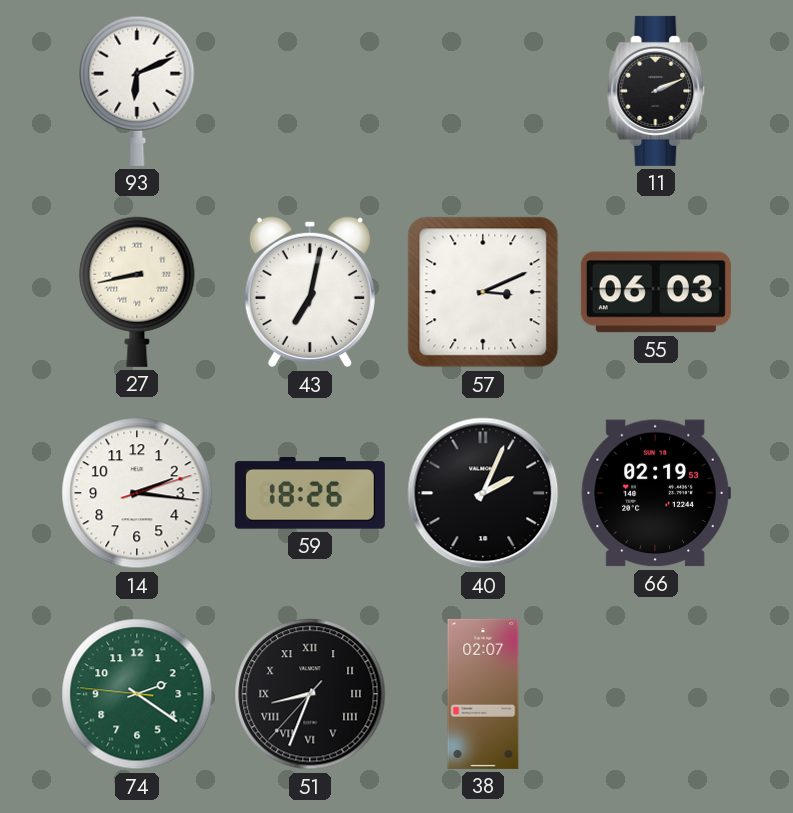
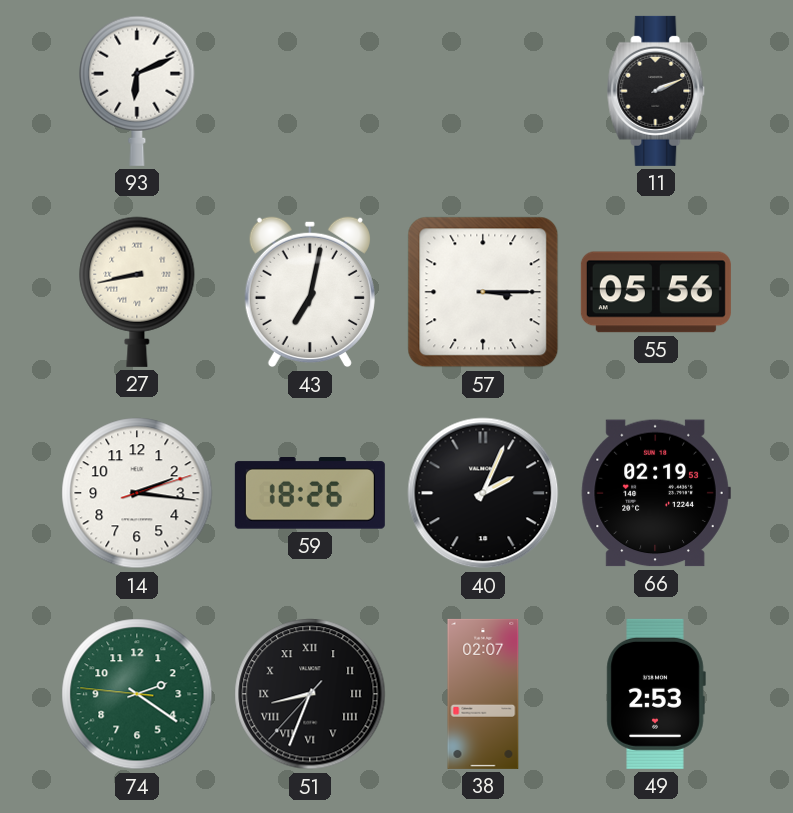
57: 3:11 -> 3:15
55: 06:03 -> 05:56
49: none -> 2:53
